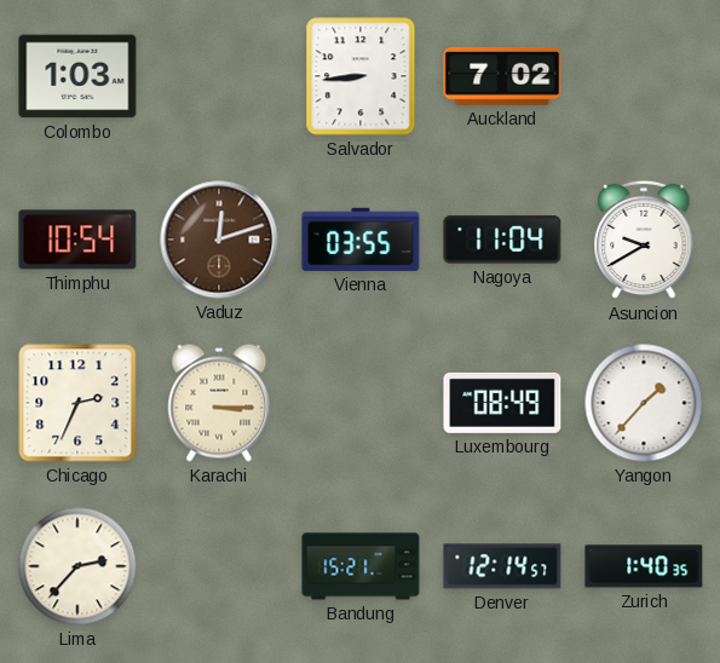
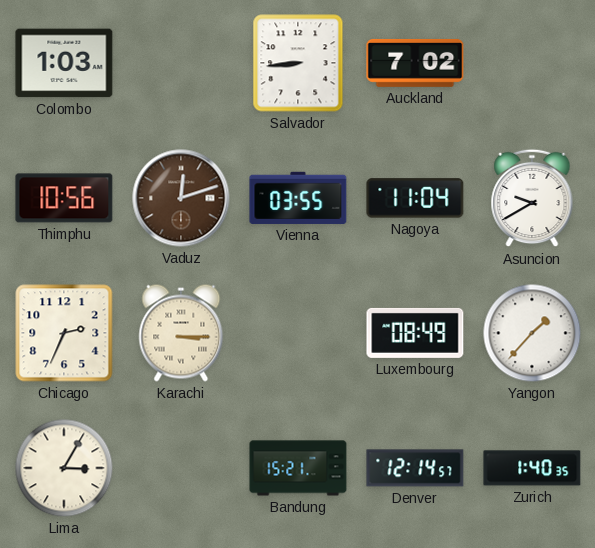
Thimphu: 10:54 -> 10:56
Lima: 2:37 -> 3:05
